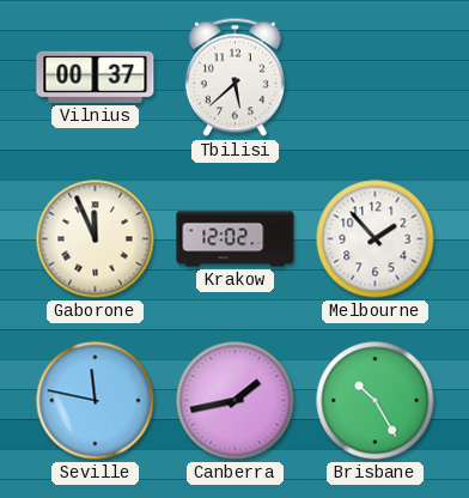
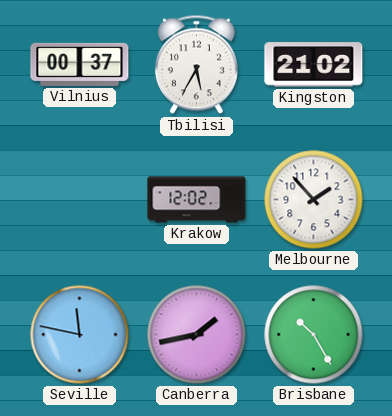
Tbilisi: 5:38 -> 5:35
Kingston: none -> 21:02
Gaborone: 11:56 -> none
